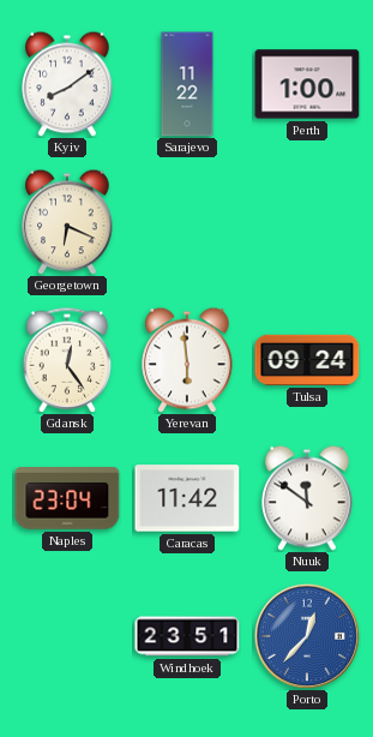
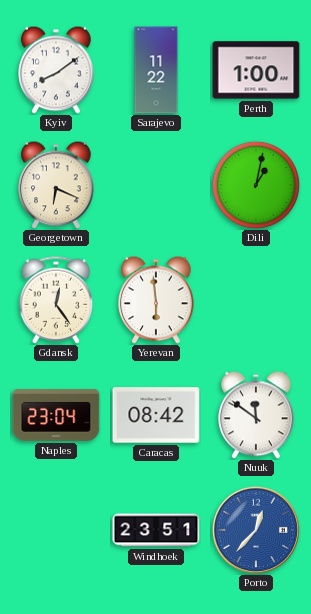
Dili: none -> 1:02
Tulsa: 09:24 -> none
Caracas: 11:42 -> 08:42
